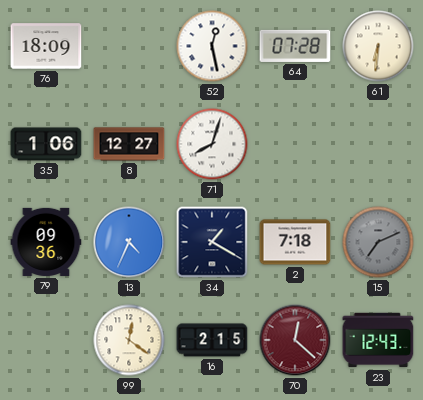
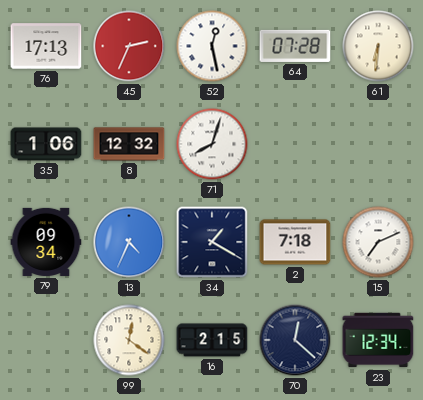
76: 18:09 -> 17:13
45: none -> 2:34
8: 12:27 -> 12:32
79: 09:36 -> 09:34
15 dial: grey -> white
70 dial: burgundy -> navy
23: 12:43 -> 12:34
